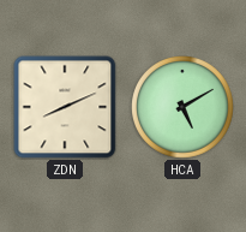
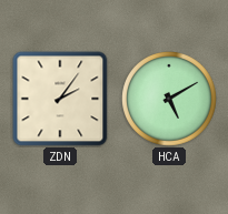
ZDN: 8:11 -> 2:06
